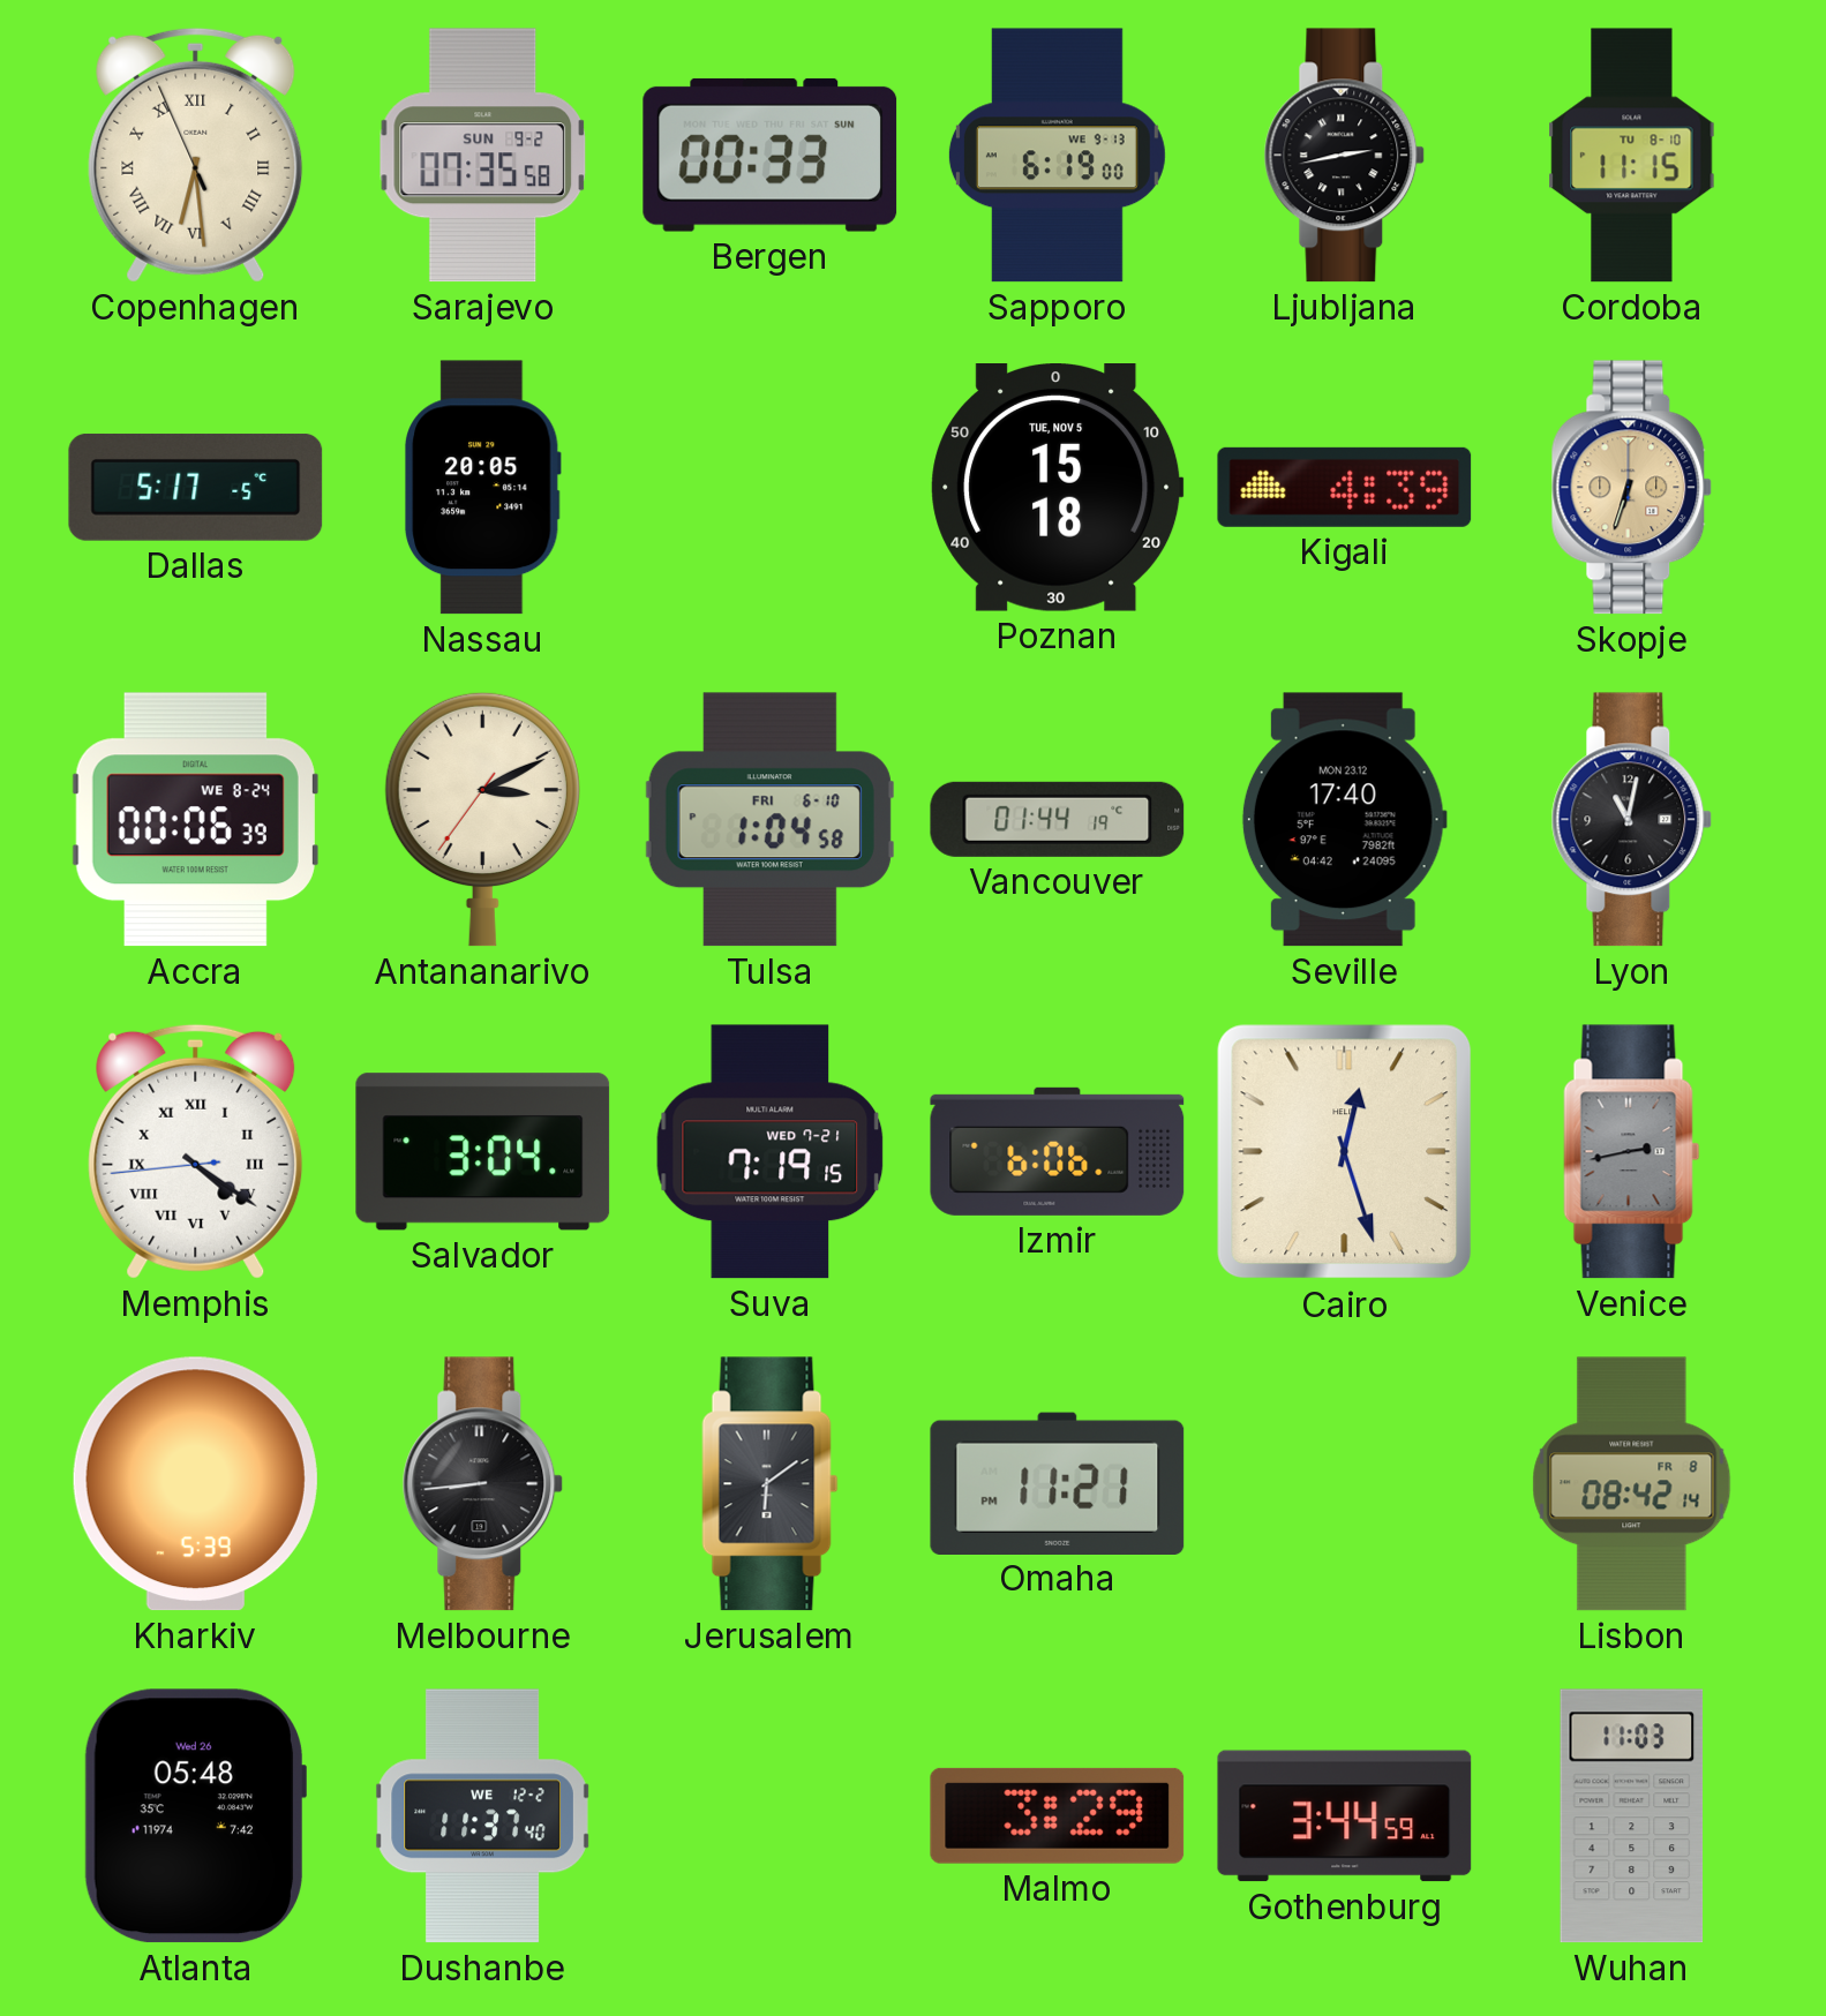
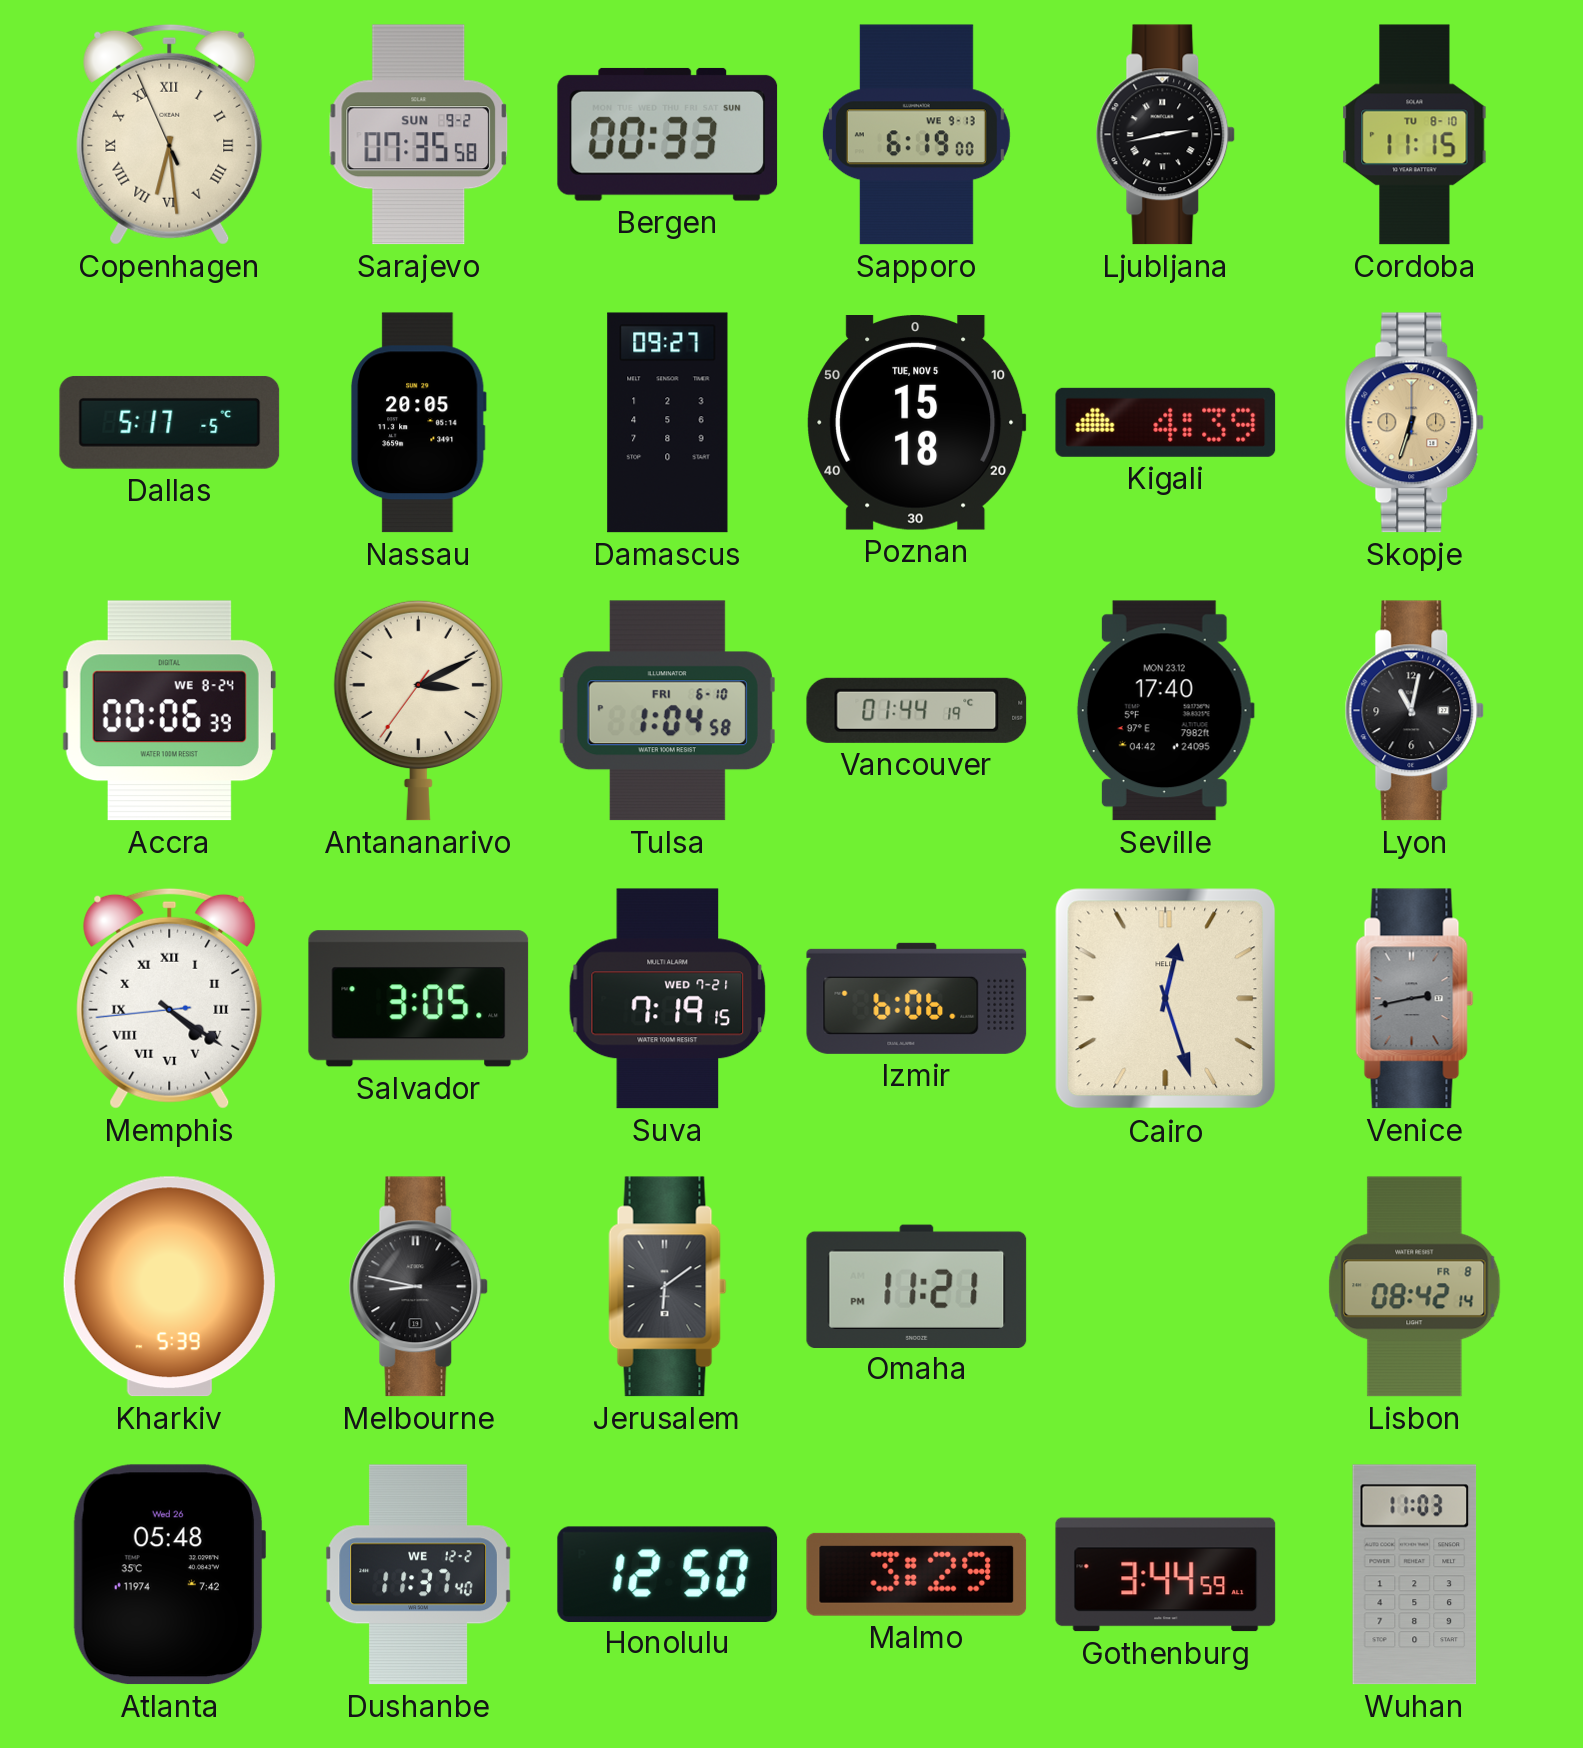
Damascus: none -> 09:27
Salvador: 3:04 -> 3:05
Melbourne: 8:44 -> 8:47
Honolulu: none -> 12:50
